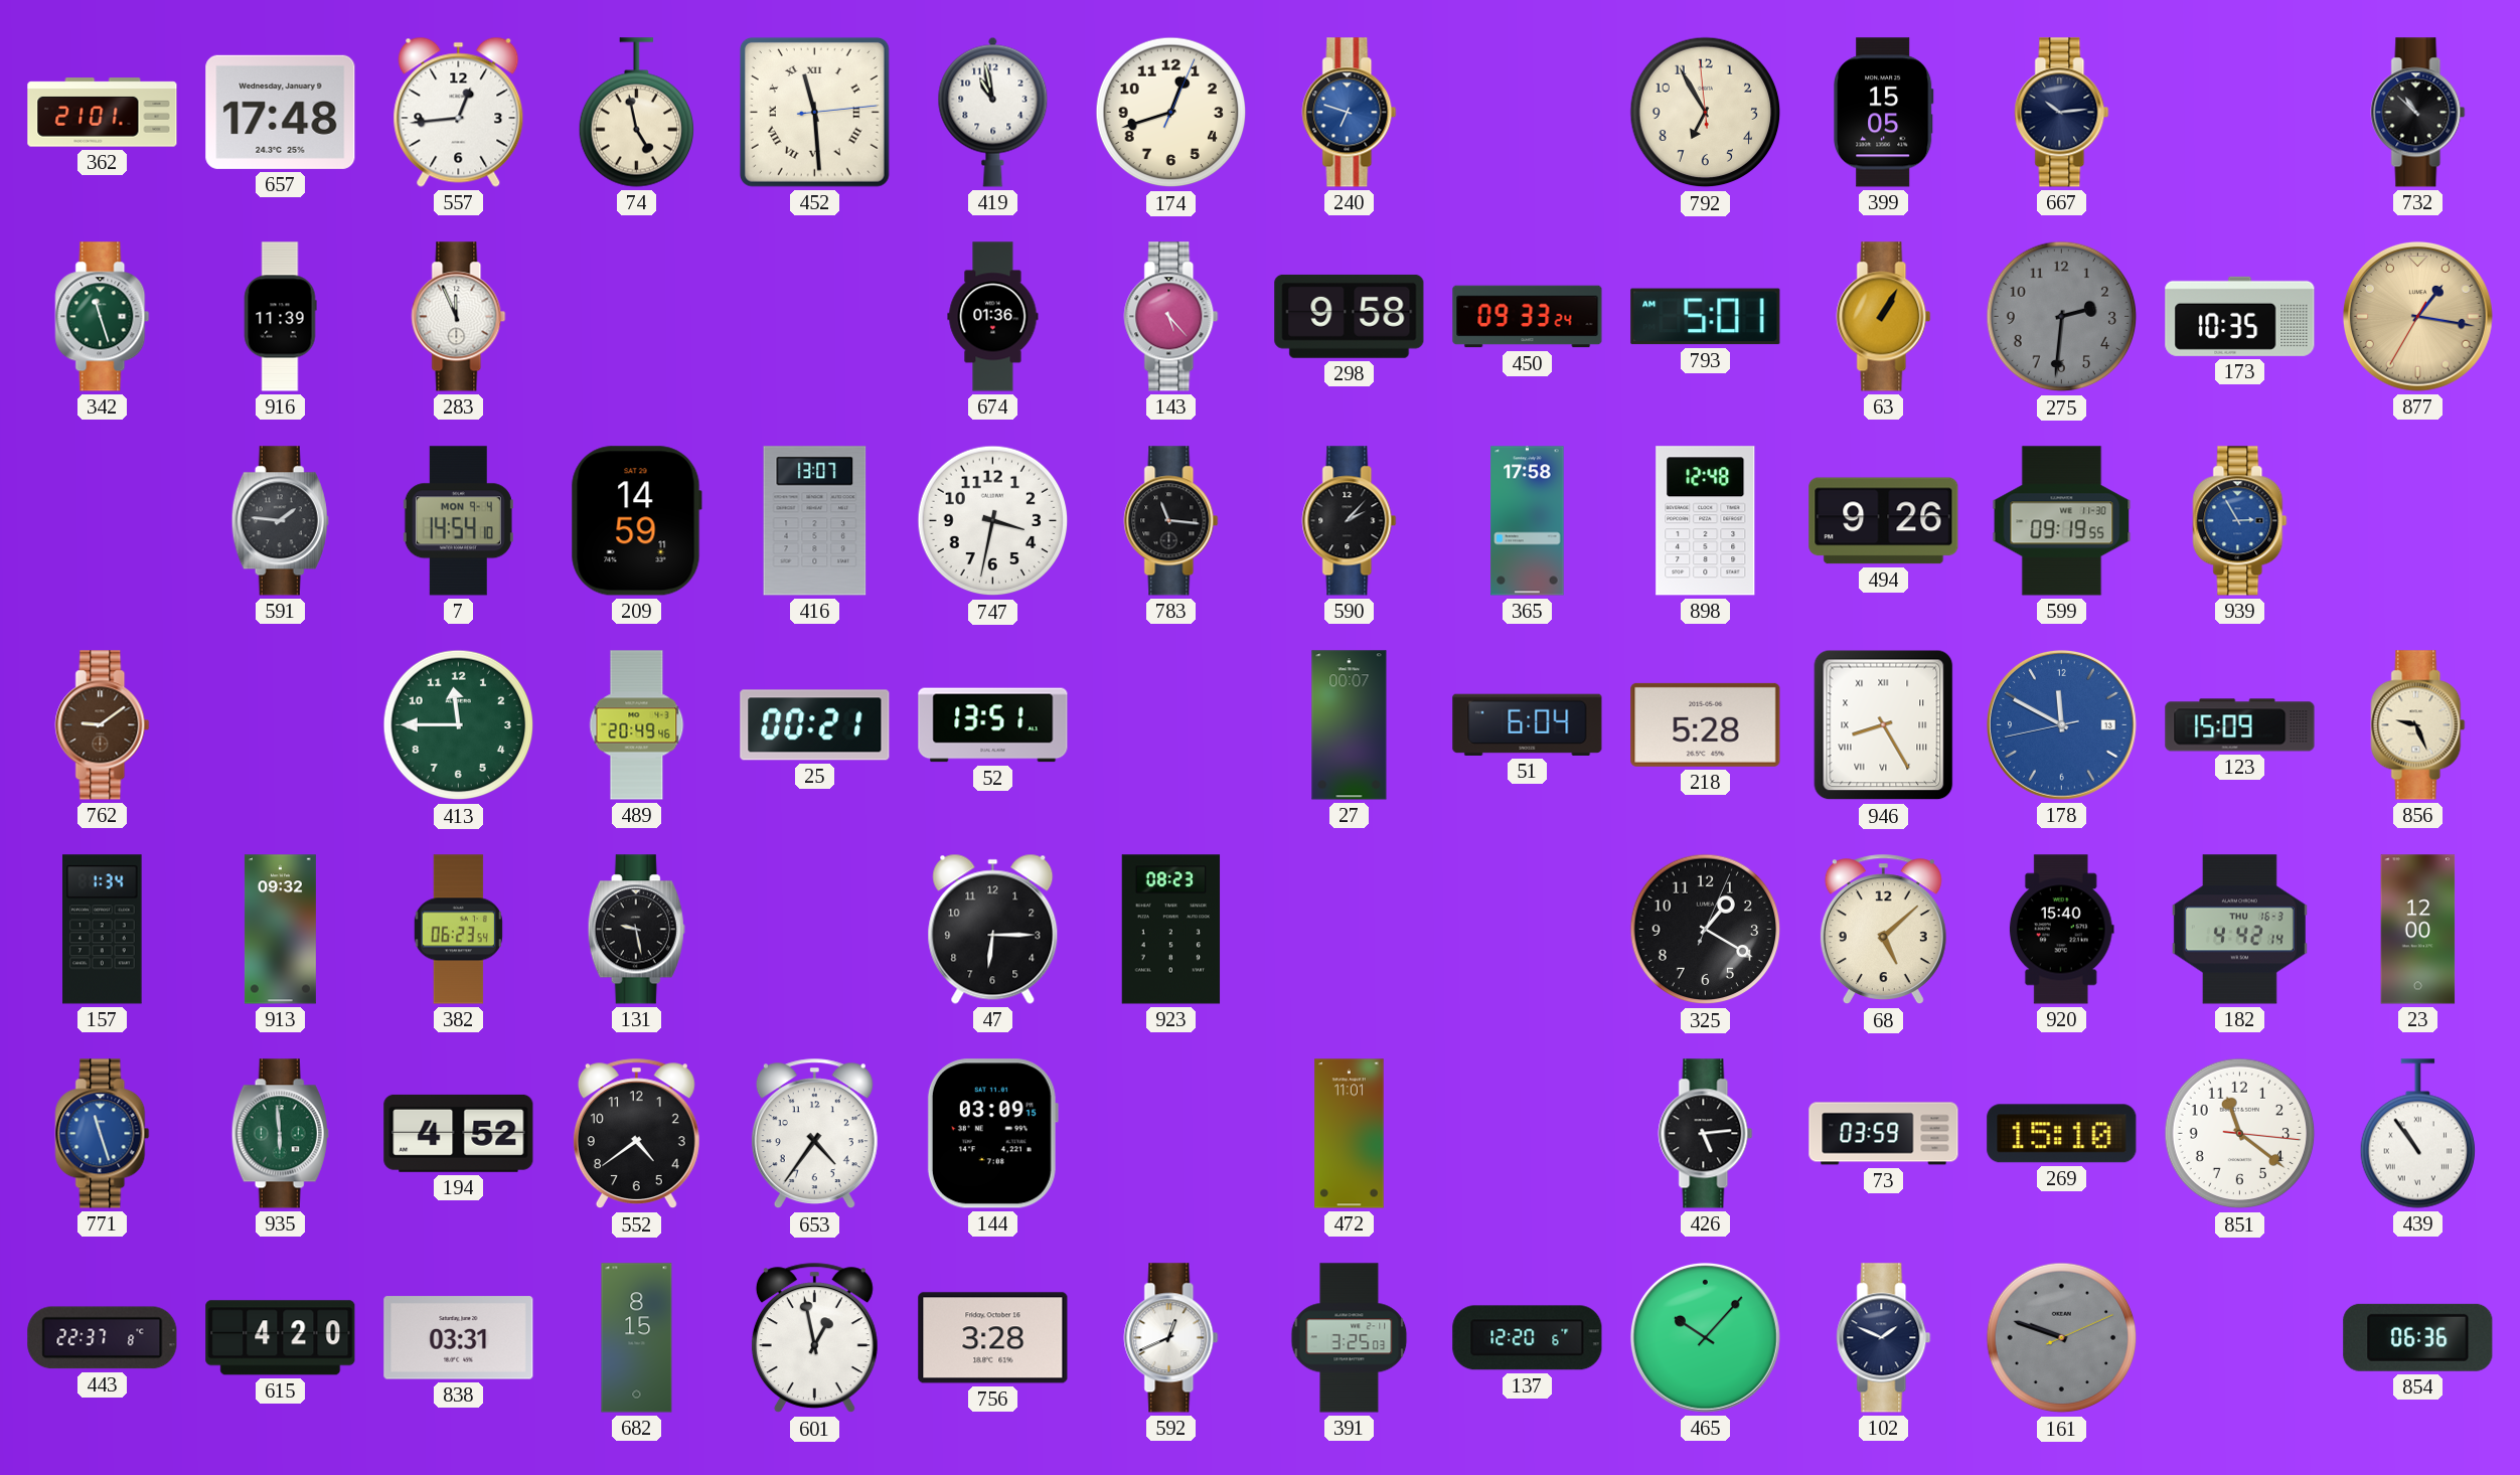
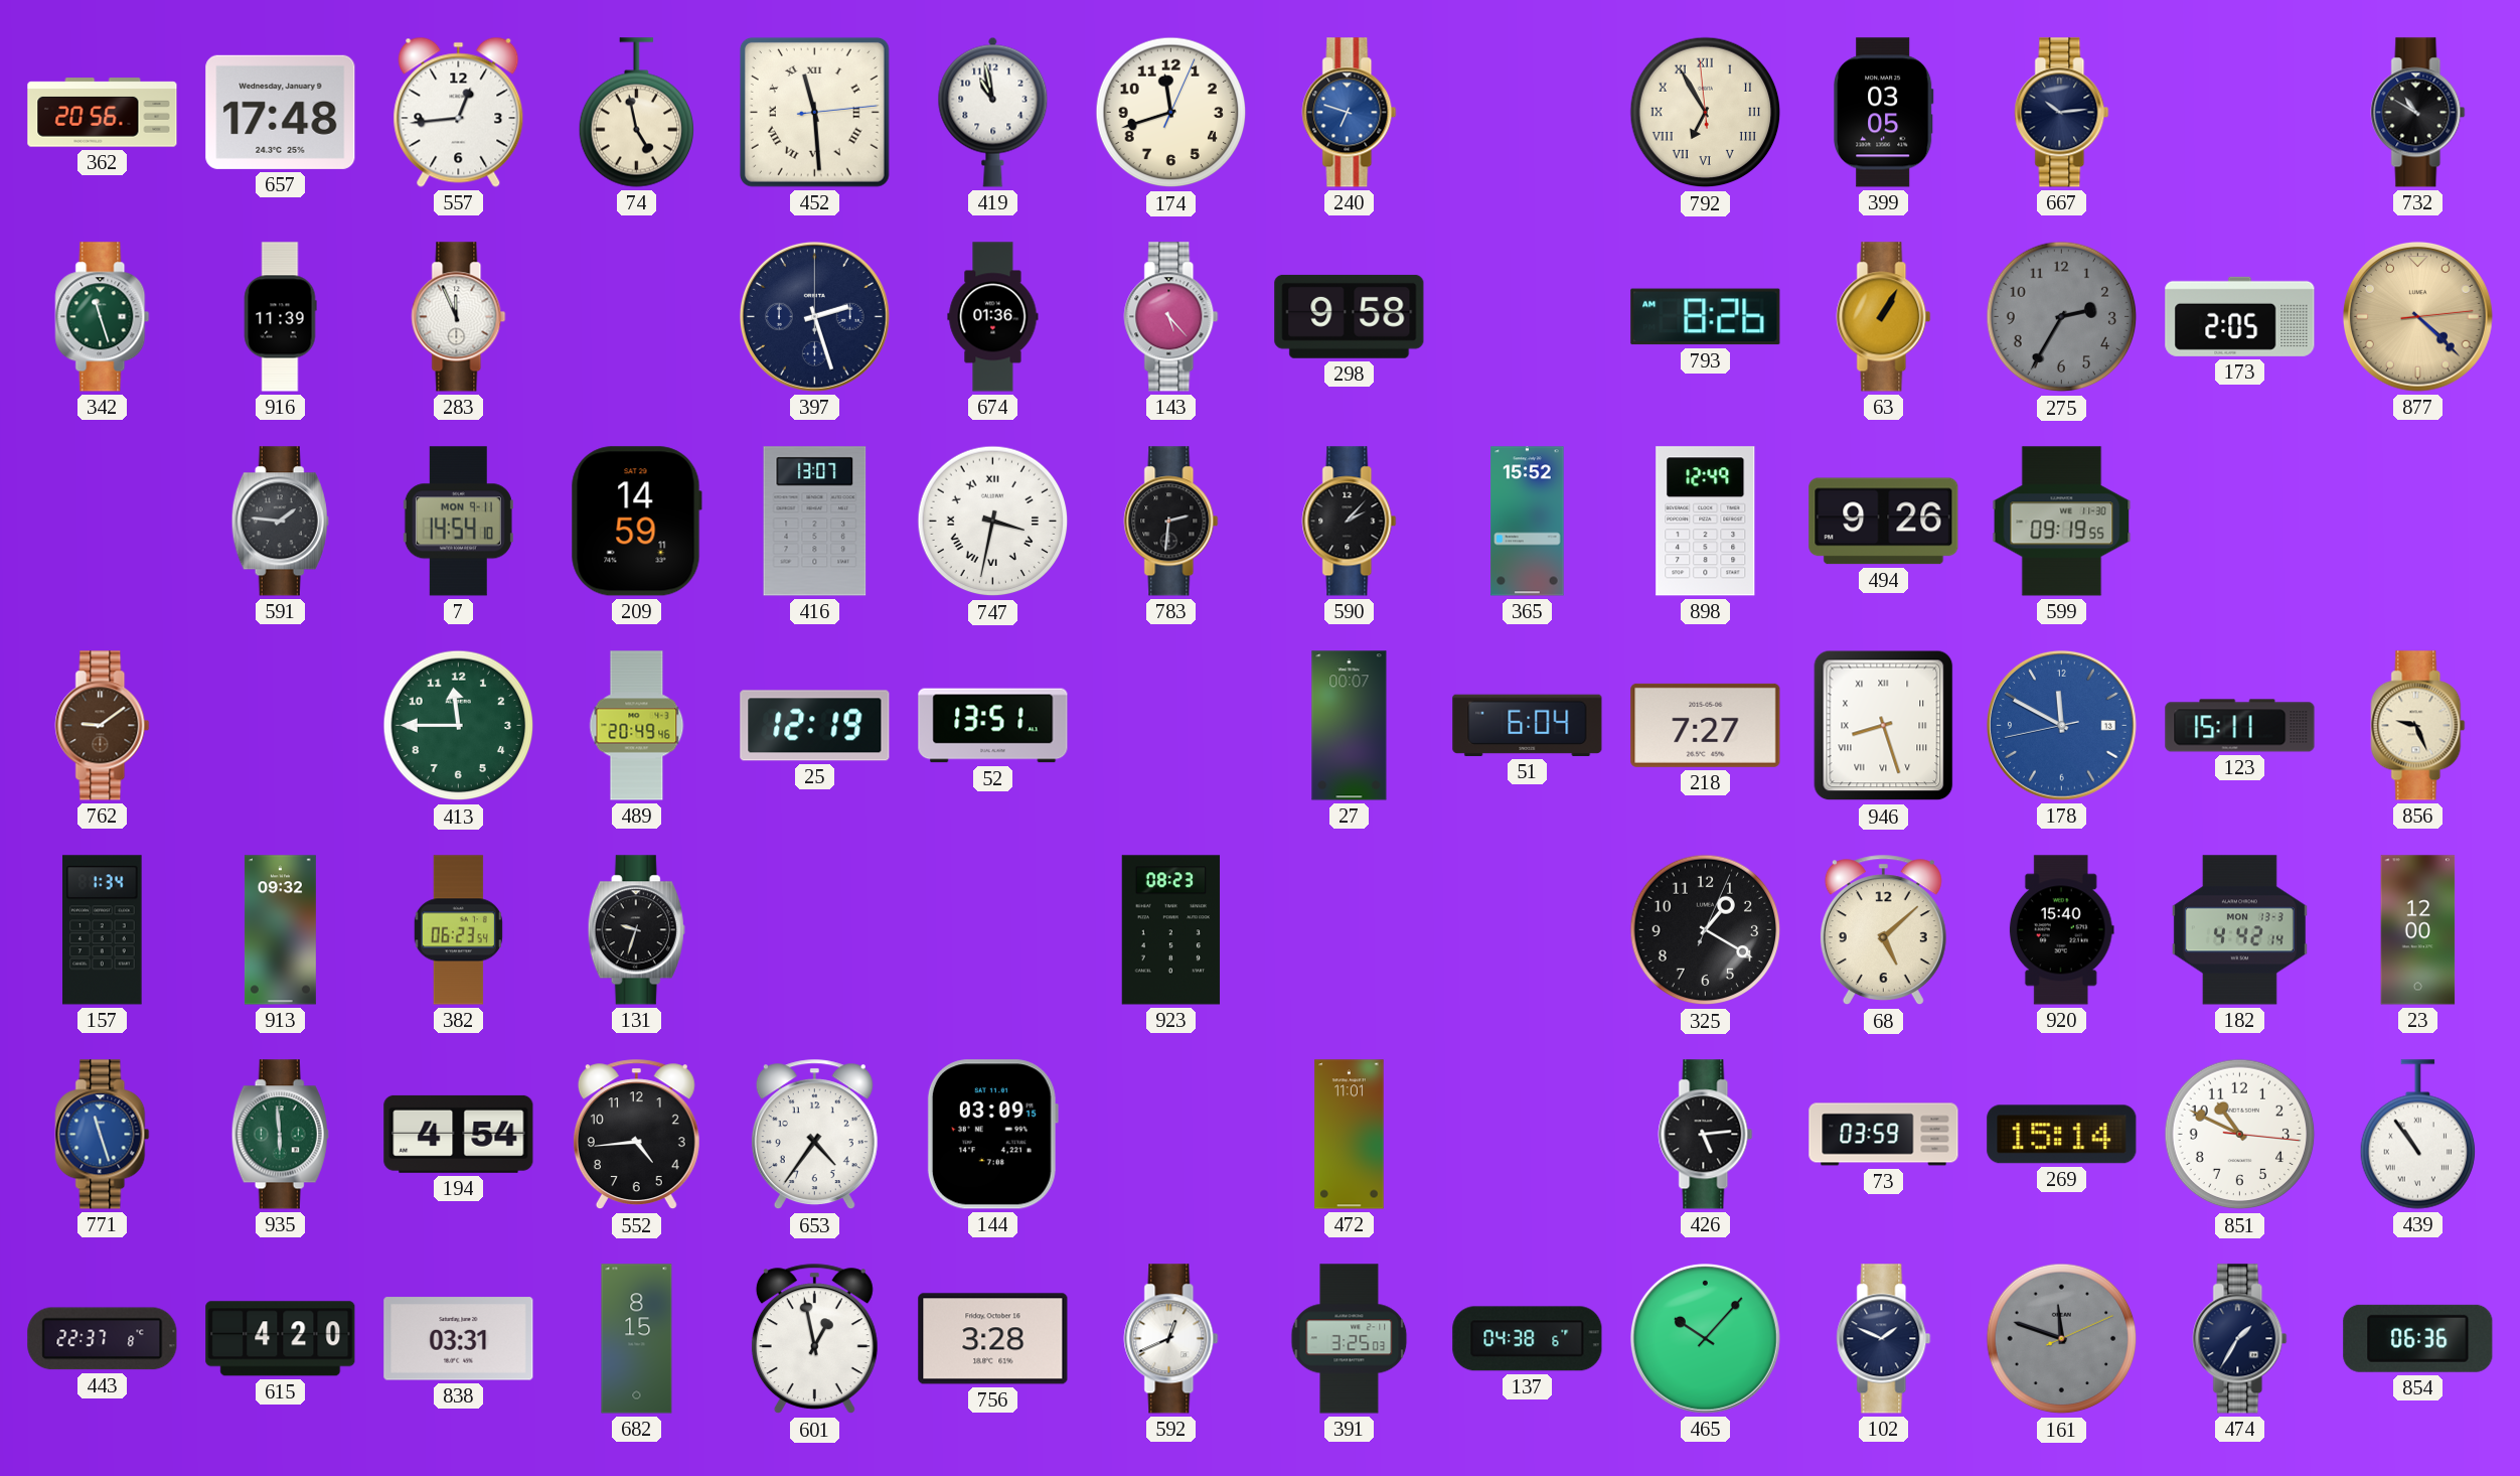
362: 21:01 -> 20:56
174: 12:42 -> 11:42
792 numerals: Arabic -> Roman
399: 15:05 -> 03:05
732: 10:52 -> 10:50
397: none -> 2:27
450: 09:33 -> none
793: 5:01 -> 8:26
275: 2:31 -> 2:35
173: 10:35 -> 2:05
877: 1:16 -> 4:22
7 date: MON 9-4 -> MON 9-11
747 numerals: Arabic -> Roman
783: 11:16 -> 2:31
365: 17:58 -> 15:52
898: 12:48 -> 12:49
939: 2:55 -> none
25: 00:21 -> 12:19
218: 5:28 -> 7:27
946: 8:25 -> 8:27
123: 15:09 -> 15:11
131: 9:28 -> 9:33
47: 6:15 -> none
182 date: THU 16-3 -> MON 13-3
194: 4:52 -> 4:54
552: 4:39 -> 4:44
269: 15:10 -> 15:14
851: 11:21 -> 10:49
137: 12:20 -> 04:38
161: 9:48 -> 11:48
474: none -> 1:35
